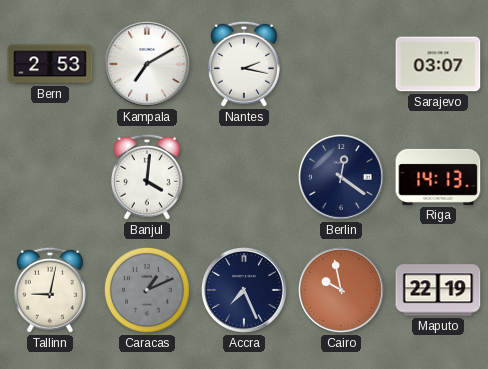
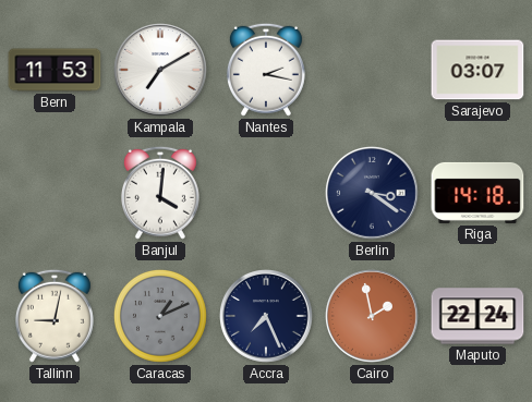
Bern: 2:53 -> 11:53
Berlin: 12:21 -> 3:21
Riga: 14:13 -> 14:18
Cairo: 9:58 -> 1:58
Maputo: 22:19 -> 22:24
